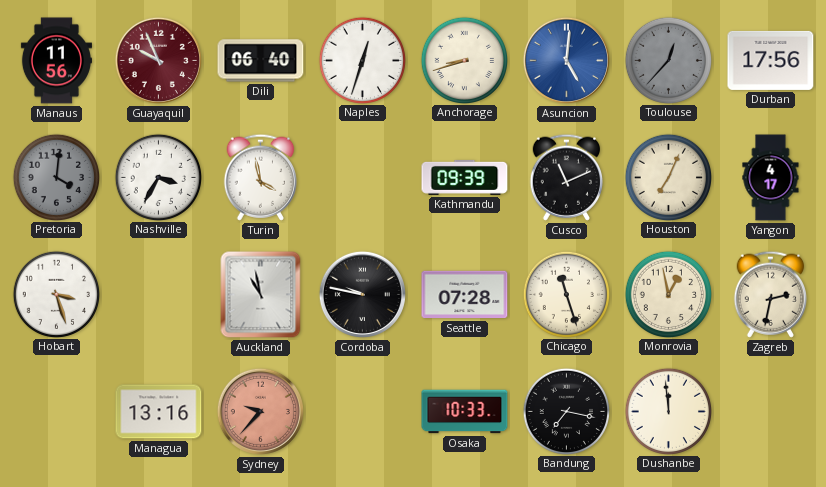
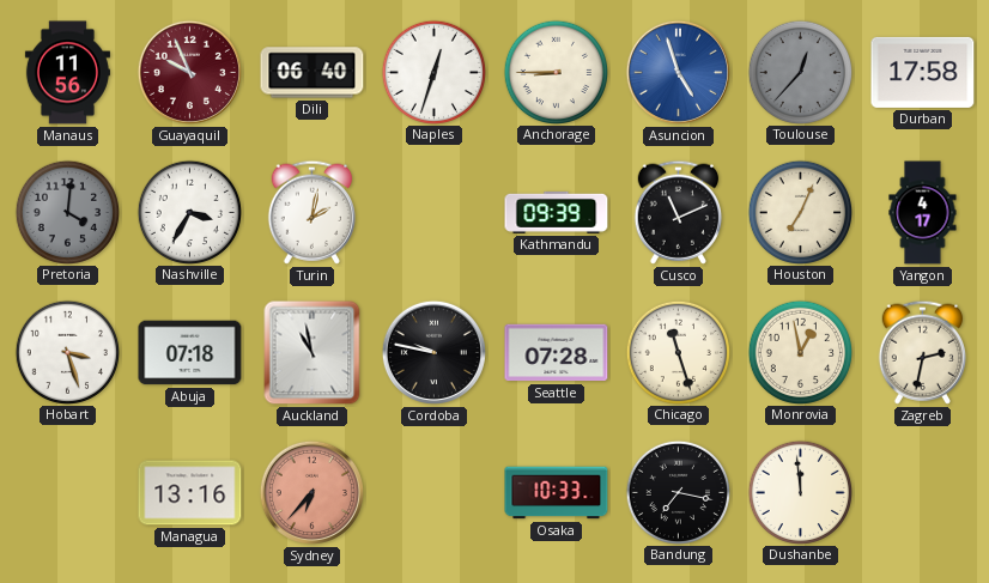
Anchorage: 8:42 -> 8:45
Asuncion: 5:01 -> 4:57
Durban: 17:56 -> 17:58
Turin: 3:58 -> 2:02
Abuja: none -> 07:18
Sydney: 9:37 -> 6:37
